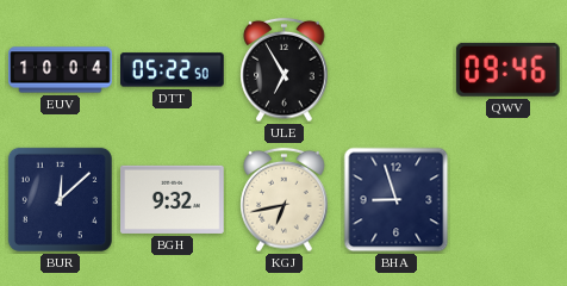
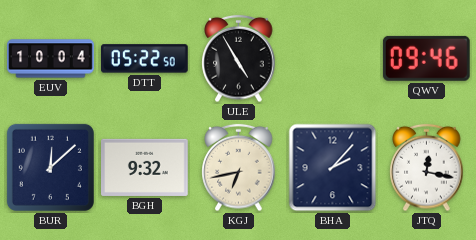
ULE: 6:55 -> 4:55
BHA: 8:57 -> 2:07
JTQ: none -> 12:17
